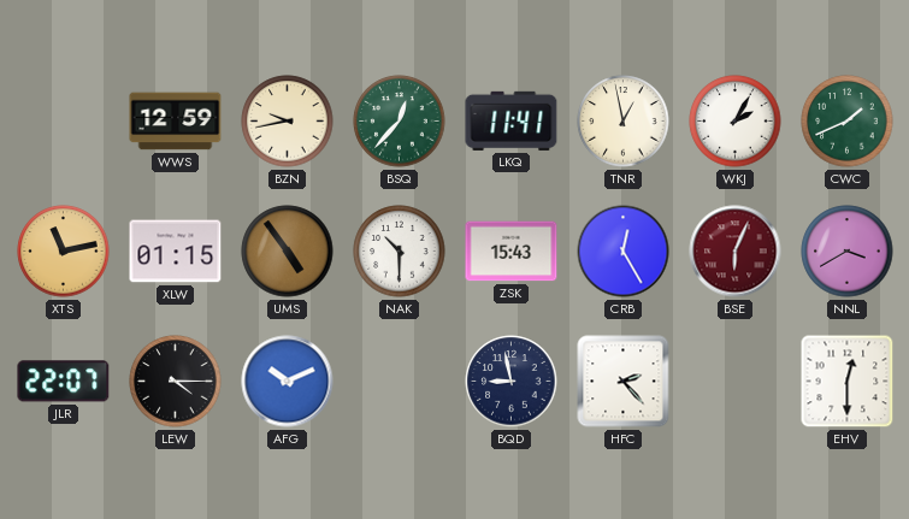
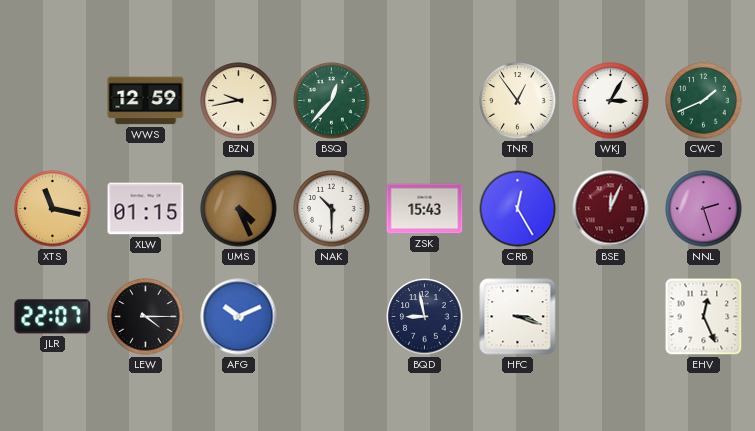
LKQ: 11:41 -> none
TNR: 12:58 -> 12:54
WKJ: 2:05 -> 3:05
XTS: 11:13 -> 11:17
UMS: 4:54 -> 4:26
BSE: 6:04 -> 12:04
NNL: 3:40 -> 2:27
HFC: 2:23 -> 3:18
EHV: 12:30 -> 12:26
